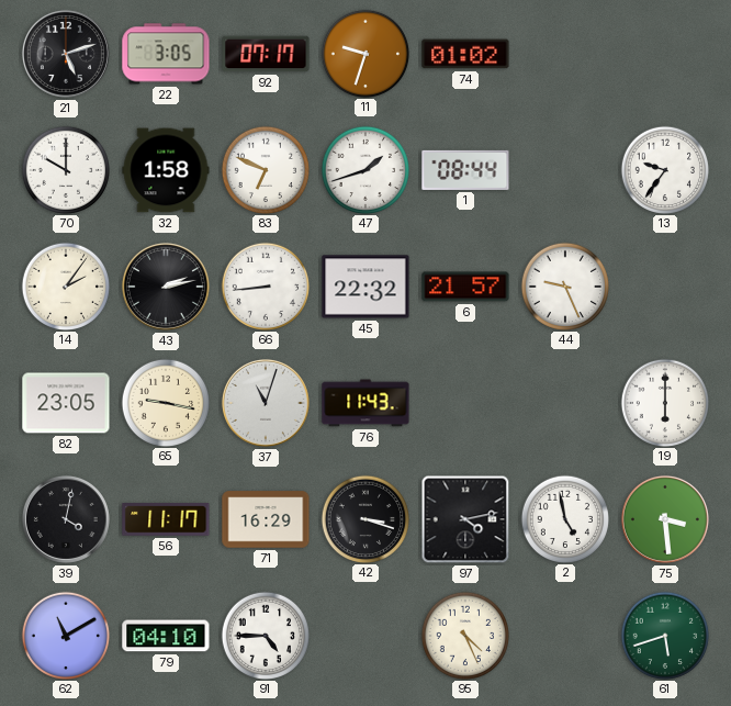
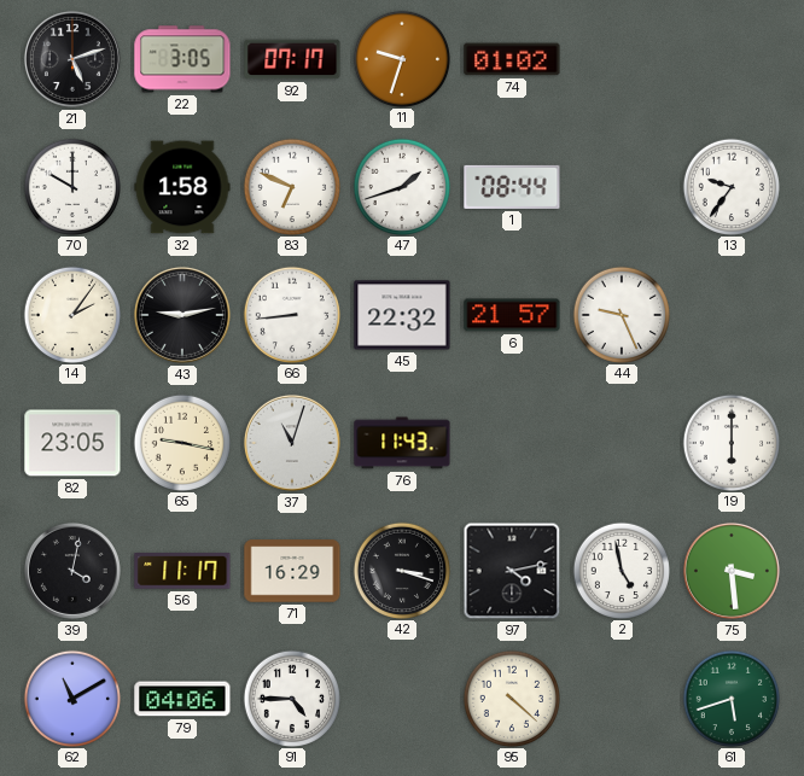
43: 2:13 -> 9:13
79: 04:10 -> 04:06
95: 4:26 -> 4:22
